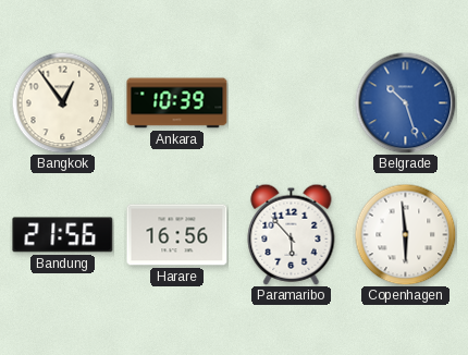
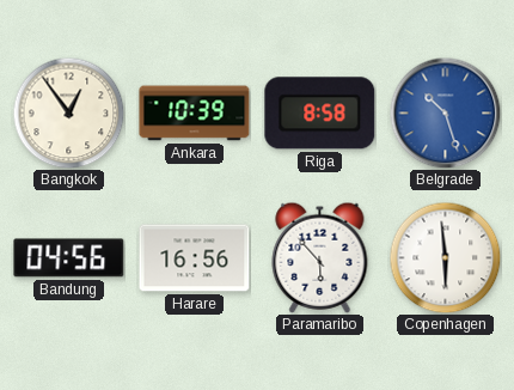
Riga: none -> 8:58
Bandung: 21:56 -> 04:56
